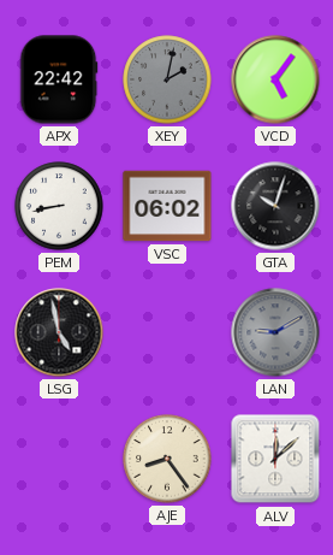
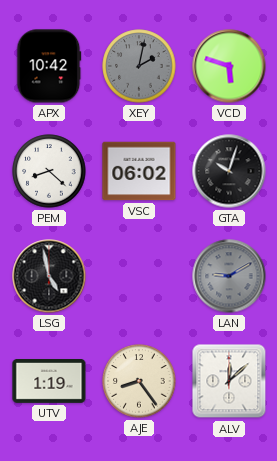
APX: 22:42 -> 10:42
VCD: 5:06 -> 5:48
PEM: 8:43 -> 8:22
UTV: none -> 1:19
